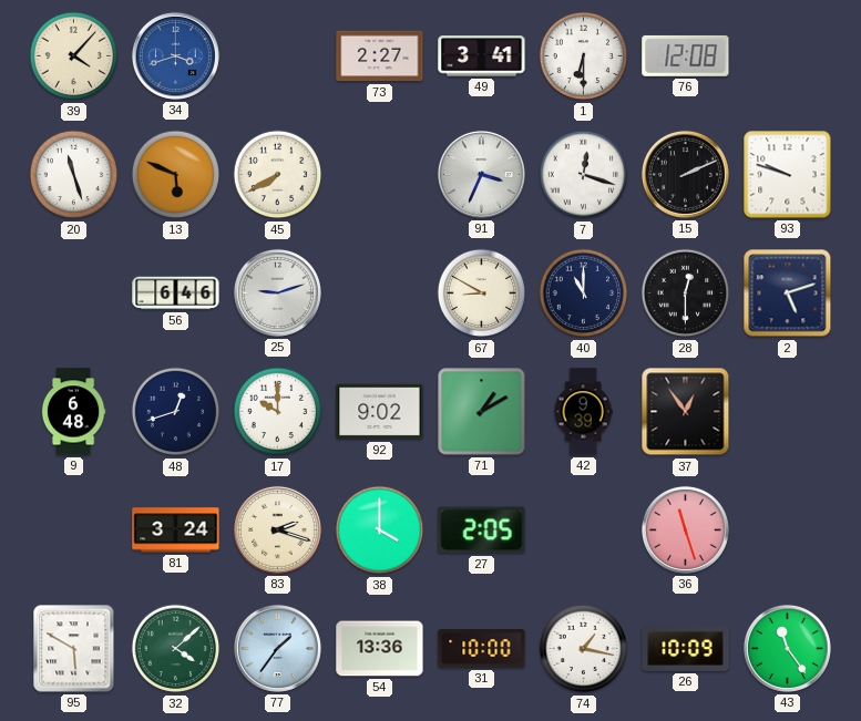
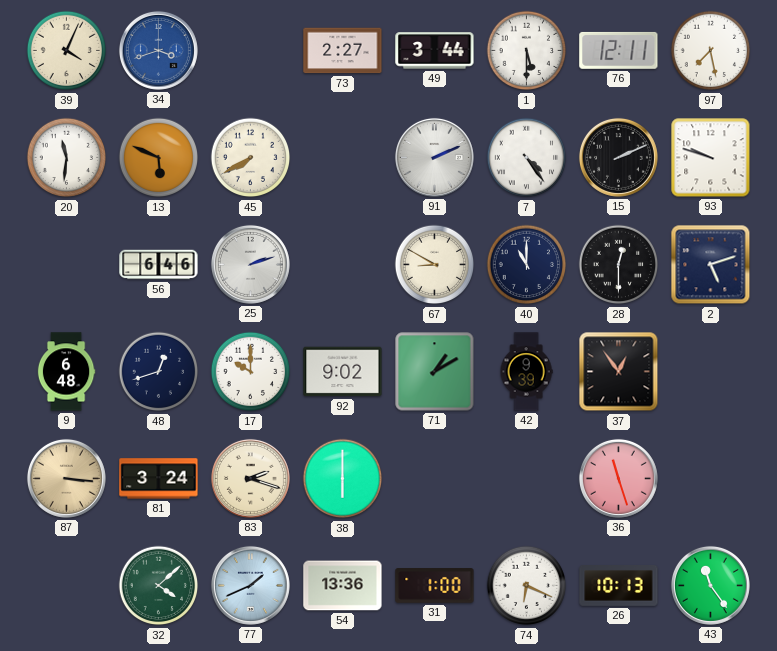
39: 4:07 -> 4:04
49: 3:41 -> 3:44
1: 6:30 -> 5:30
76: 12:08 -> 12:11
97: none -> 7:28
20: 11:27 -> 11:31
91: 3:34 -> 2:11
7: 12:18 -> 4:24
25: 9:12 -> 2:12
87: none -> 3:16
38: 4:00 -> 6:00
27: 2:05 -> none
95: 5:50 -> none
77: 1:36 -> 1:41
31: 10:00 -> 1:00
74: 1:17 -> 6:19
26: 10:09 -> 10:13
